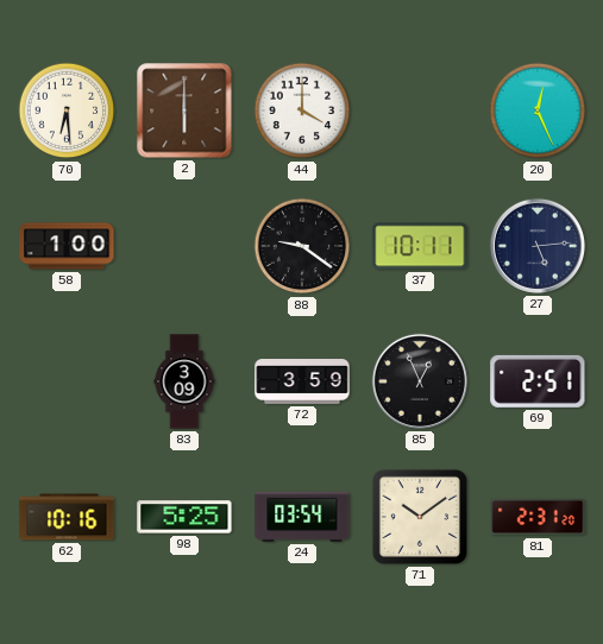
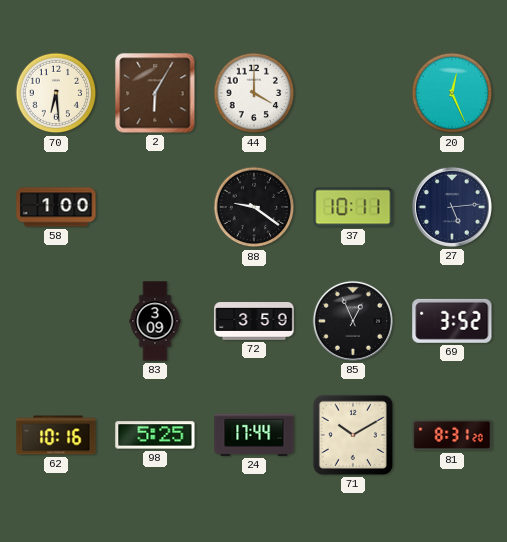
2: 6:00 -> 6:05
69: 2:51 -> 3:52
24: 03:54 -> 17:44
71: 10:09 -> 10:10
81: 2:31 -> 8:31
